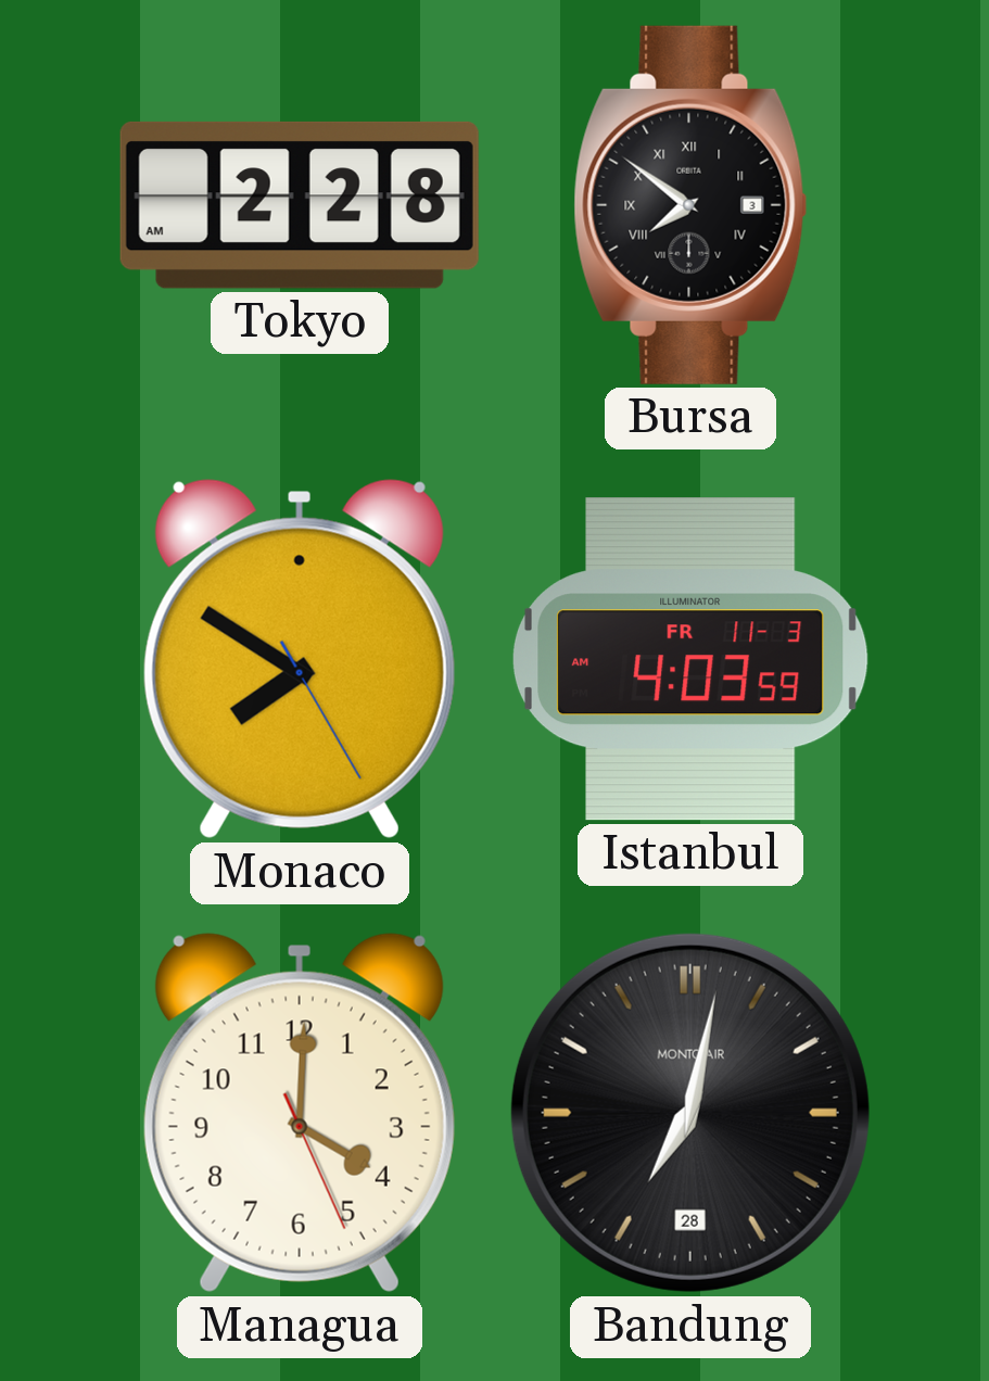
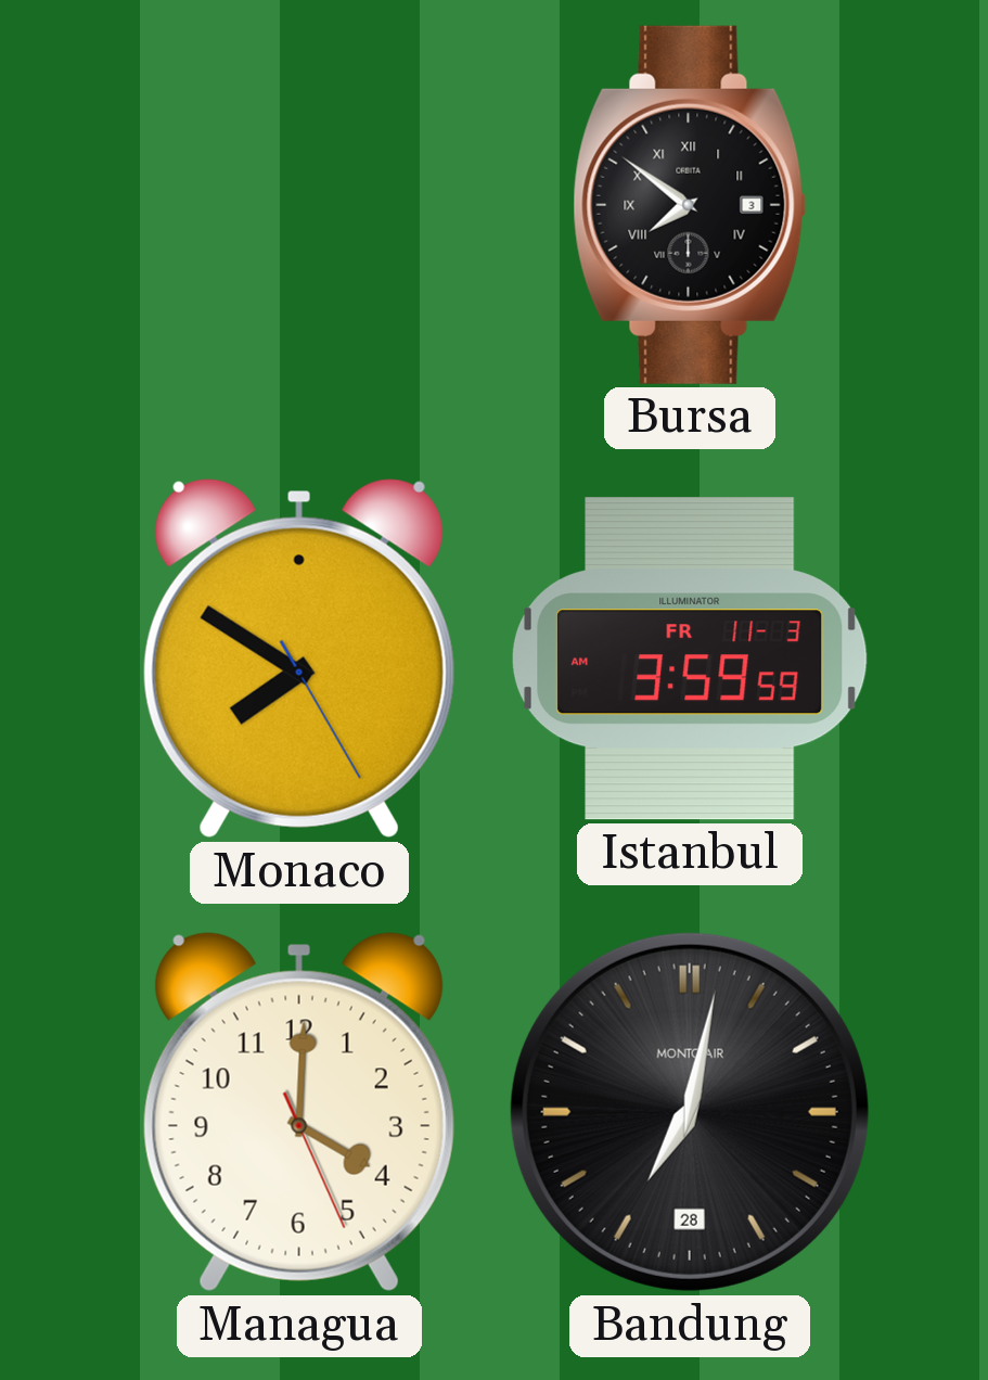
Tokyo: 2:28 -> none
Istanbul: 4:03 -> 3:59
